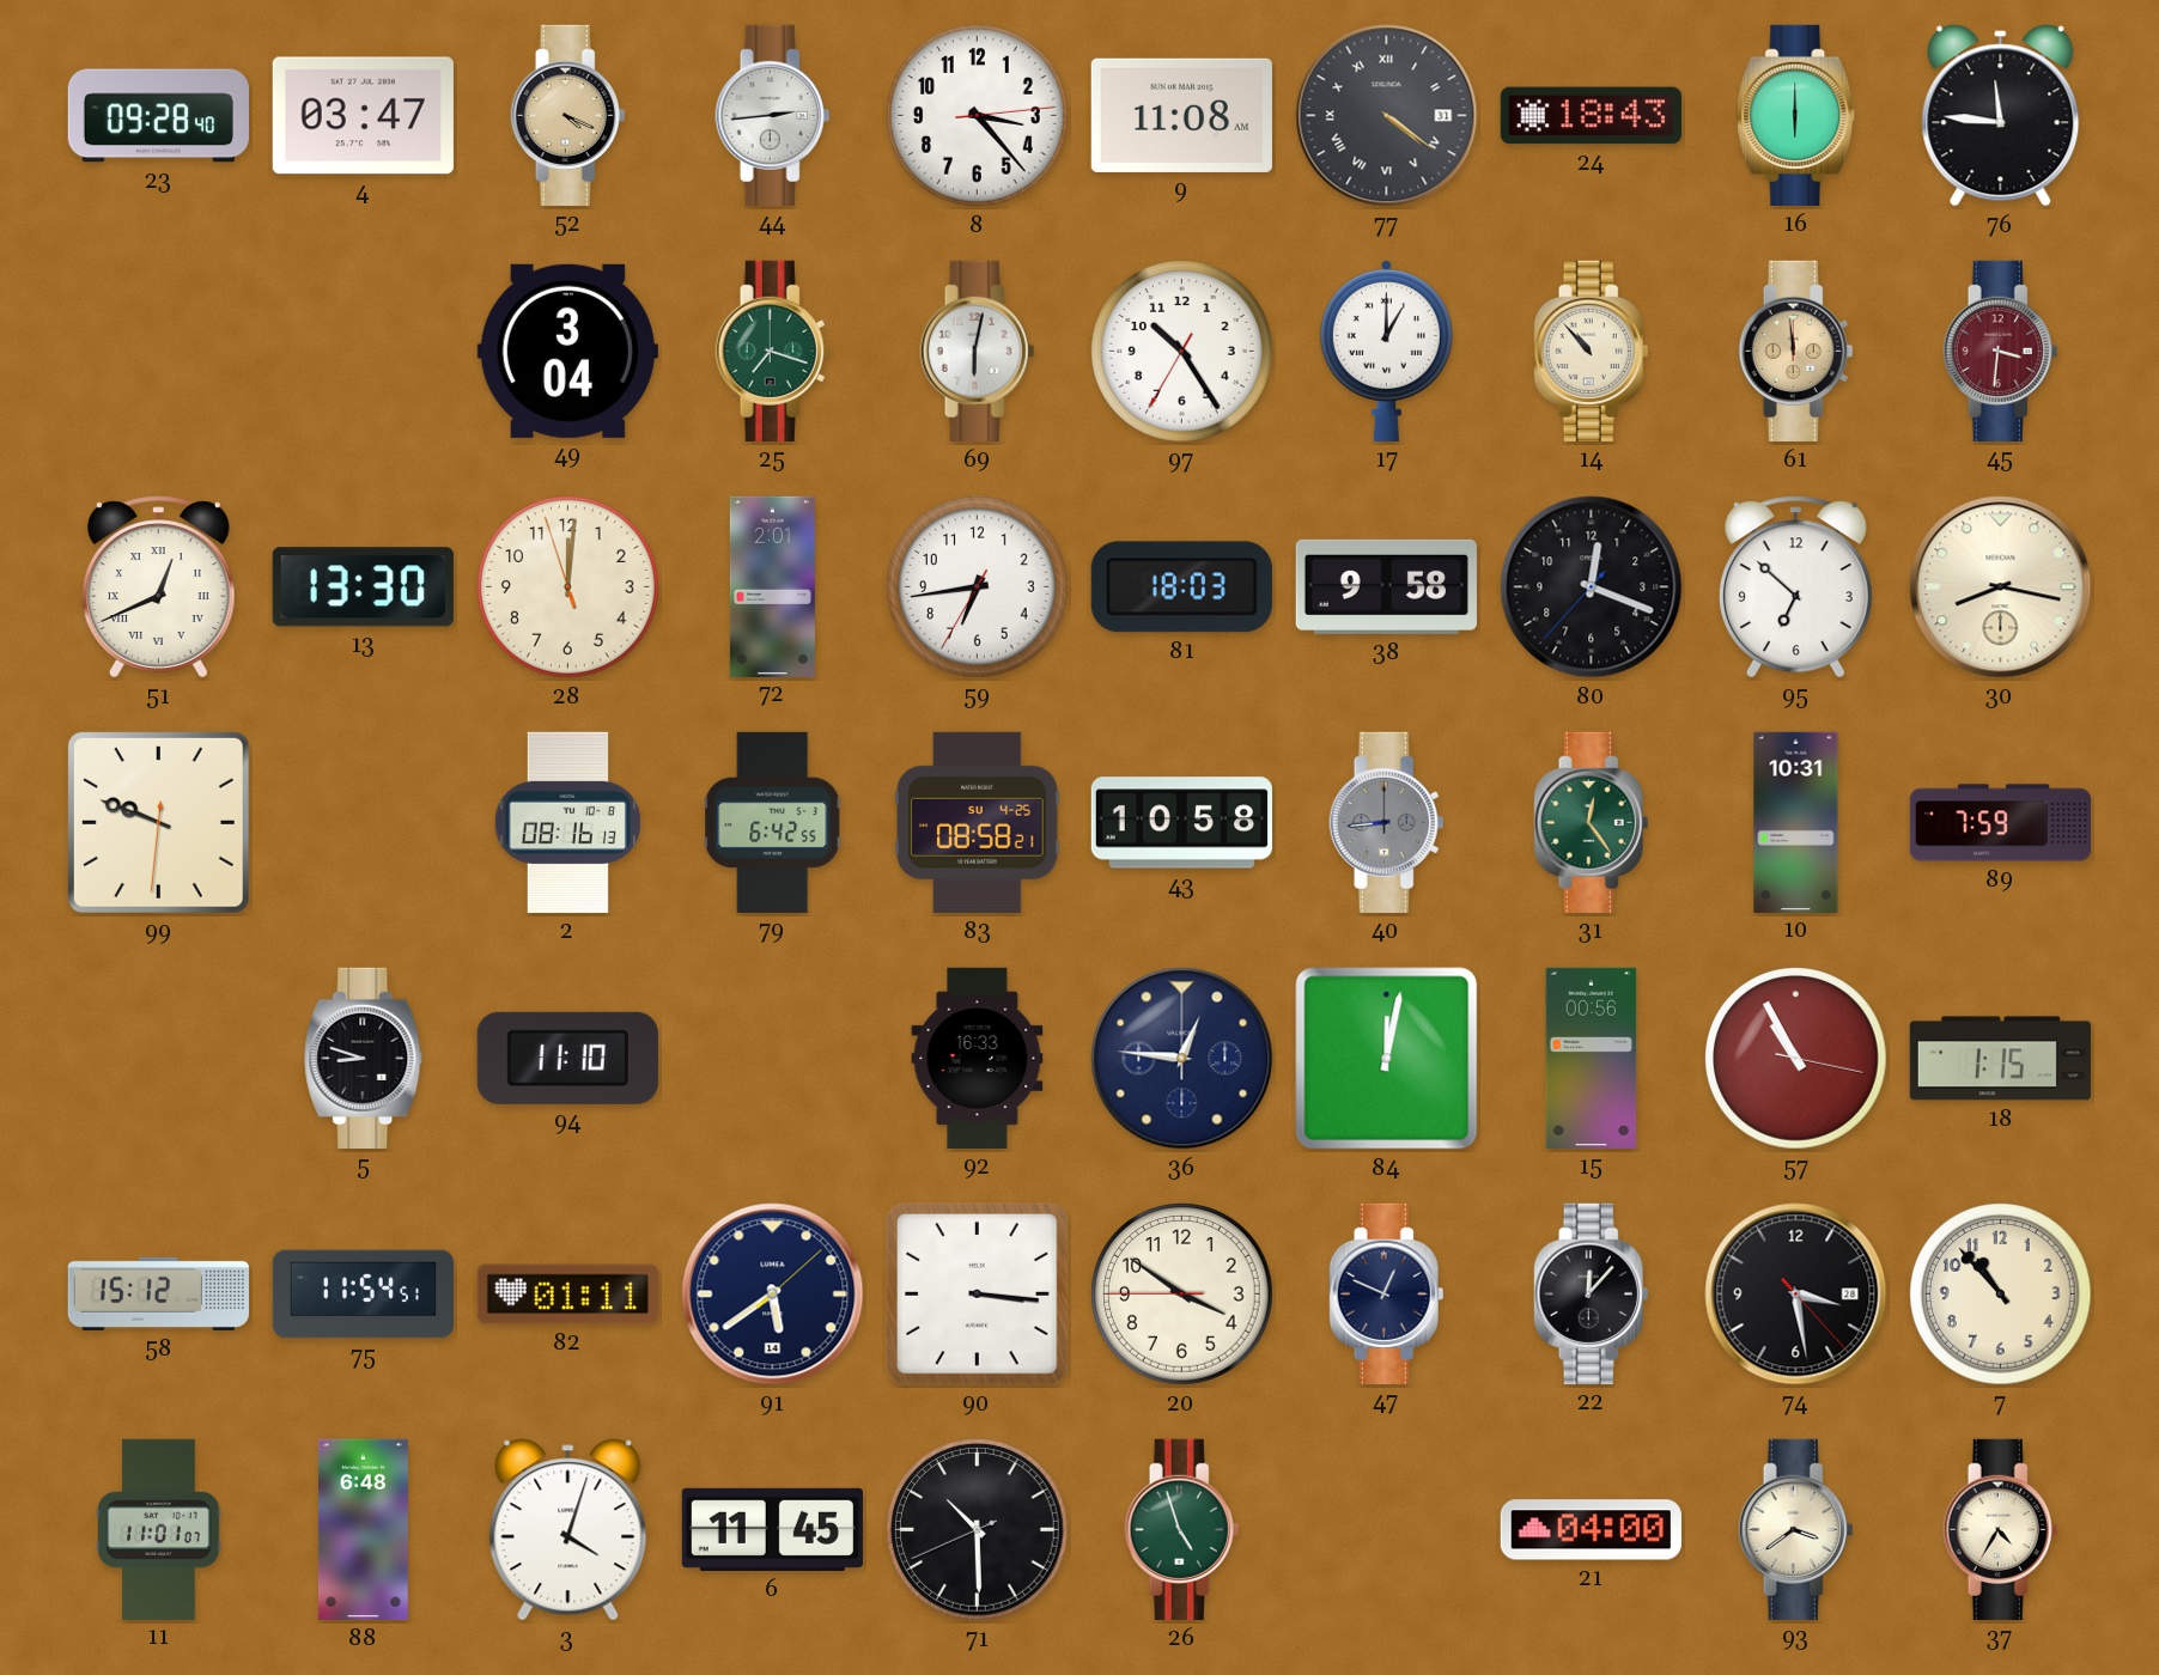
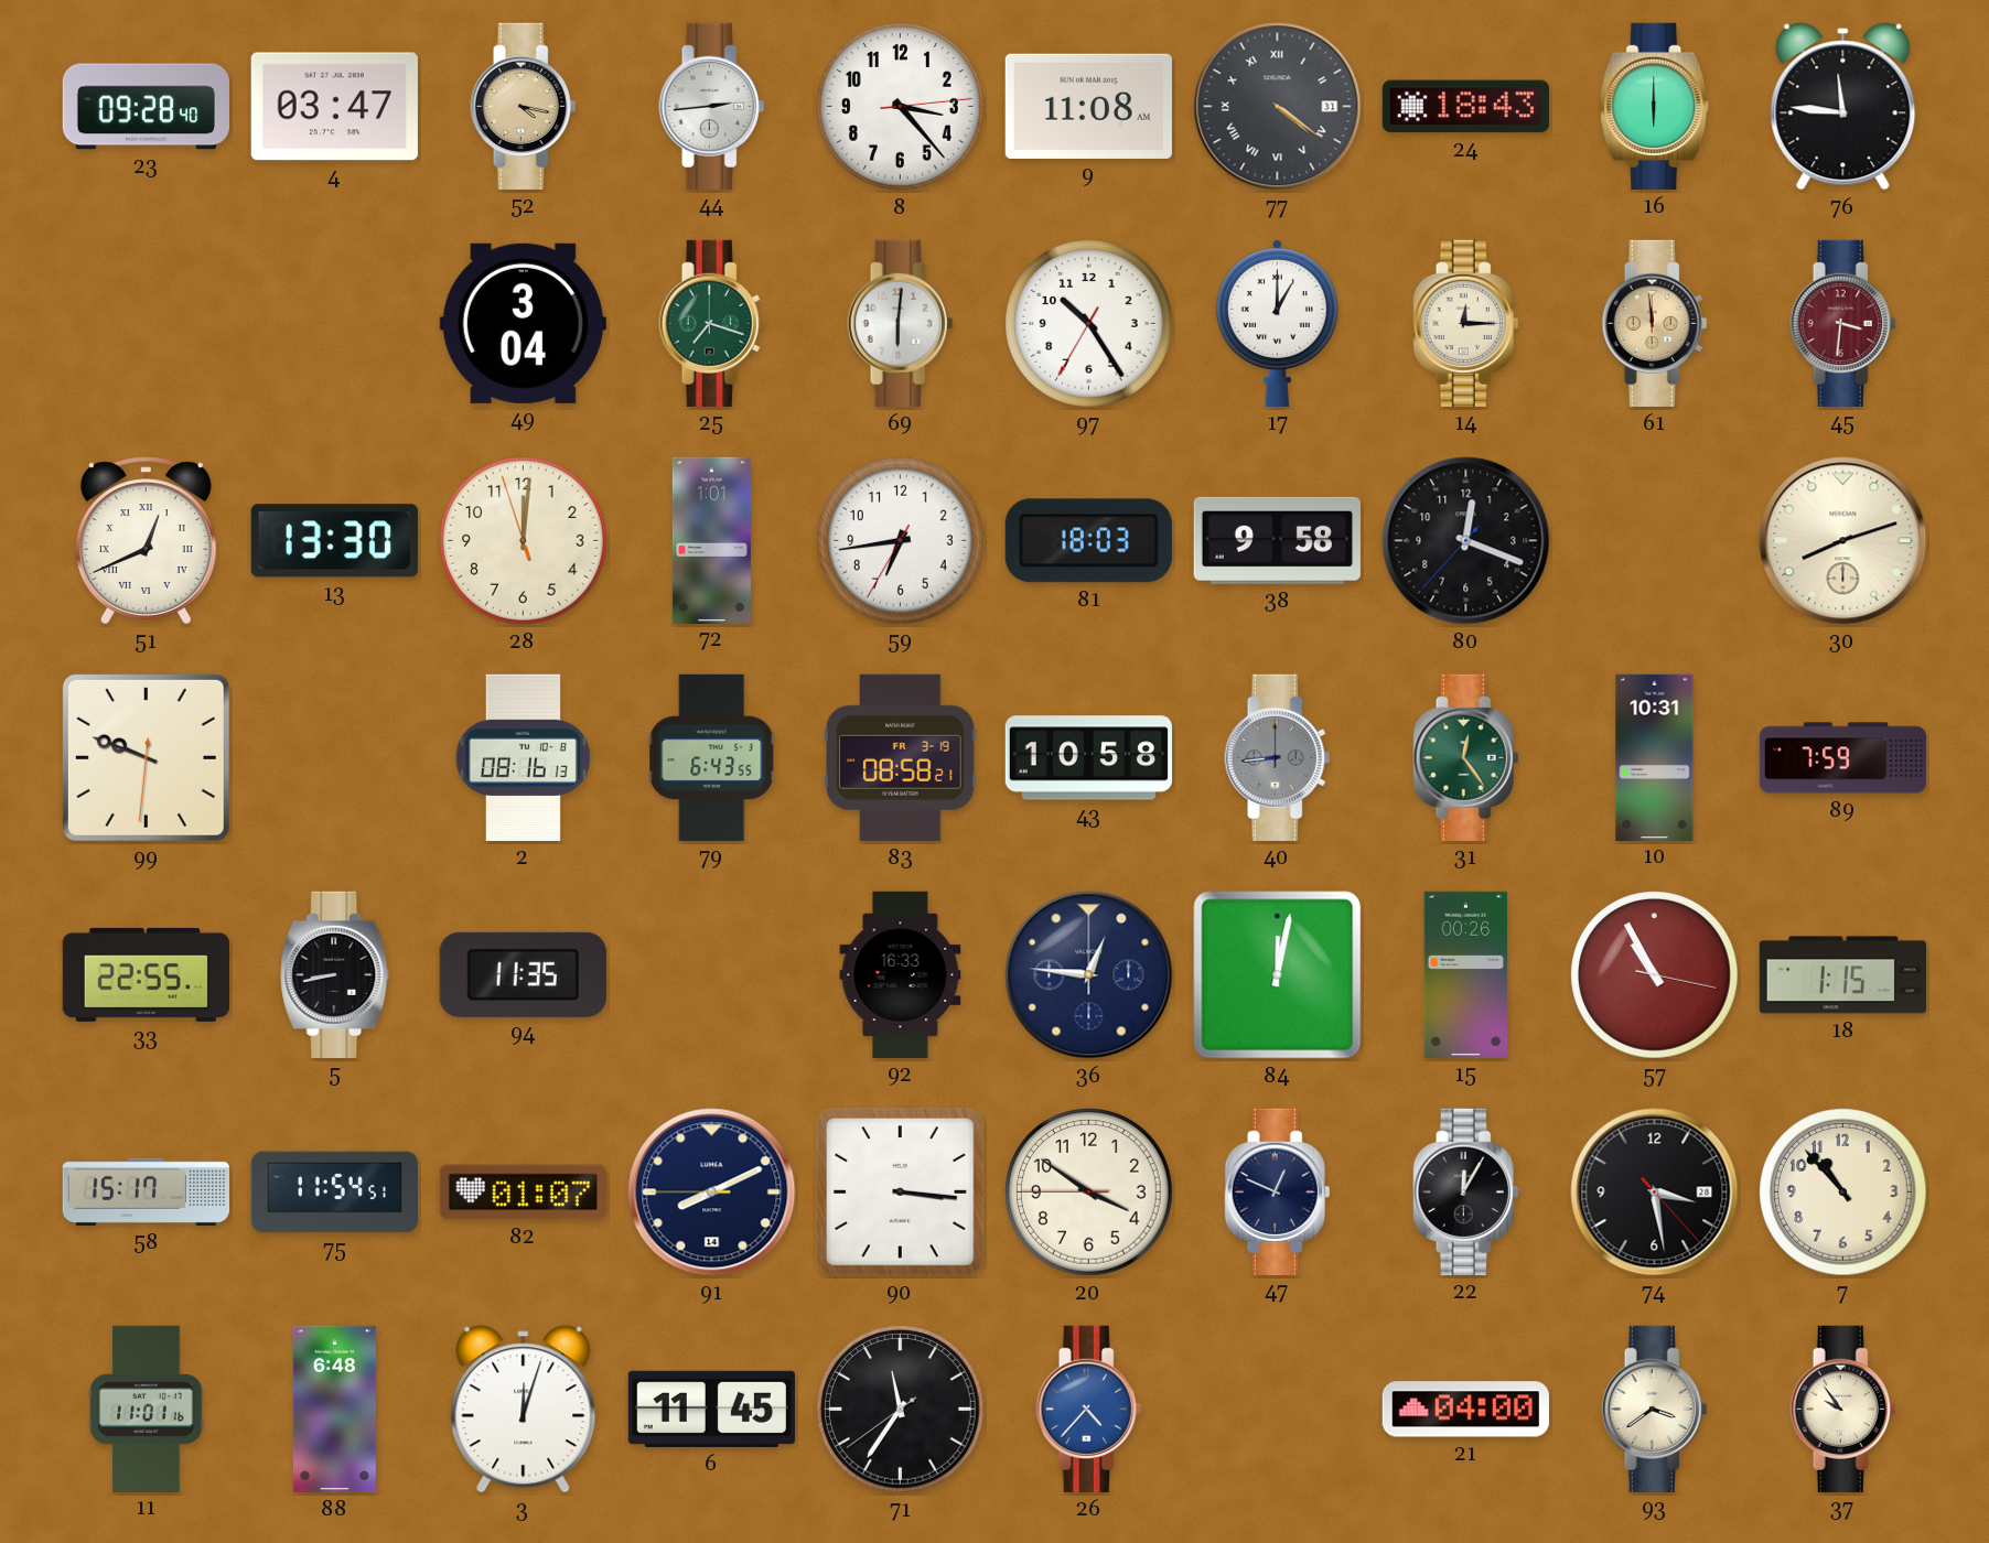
52: 4:19 -> 4:17
69: 6:02 -> 6:01
14: 10:53 -> 12:15
72: 2:01 -> 1:01
95: 6:52 -> none
30: 8:17 -> 8:12
79: 6:42 -> 6:43
83 date: SU 4-25 -> FR 3-19
33: none -> 22:55
5: 8:48 -> 8:43
94: 11:10 -> 11:35
15: 00:56 -> 00:26
58: 15:12 -> 15:17
82: 01:11 -> 01:07
91: 5:39 -> 8:10
22: 12:07 -> 12:05
11: 11:01:07 -> 11:01:16
3: 4:03 -> 12:03
71: 10:29 -> 11:35
26: 4:57 -> 4:37
26 dial: green -> blue
37: 4:35 -> 9:54
